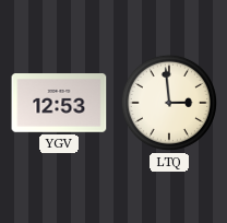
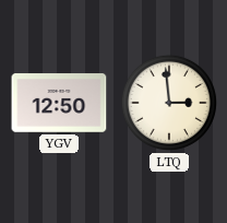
YGV: 12:53 -> 12:50
